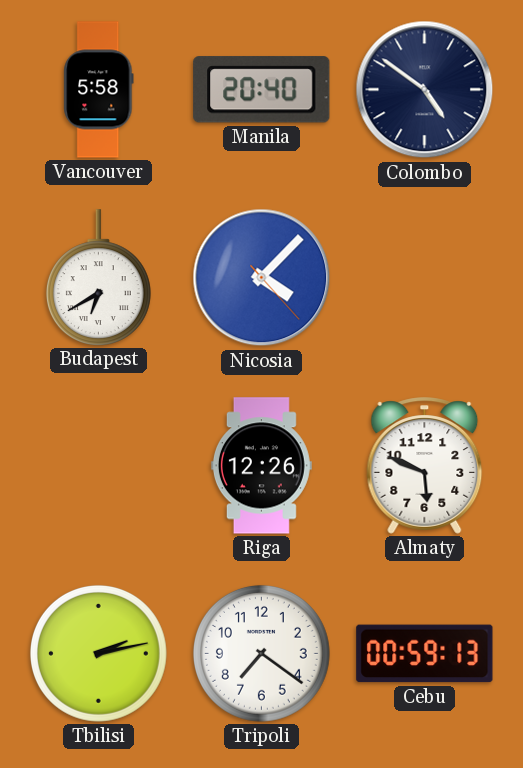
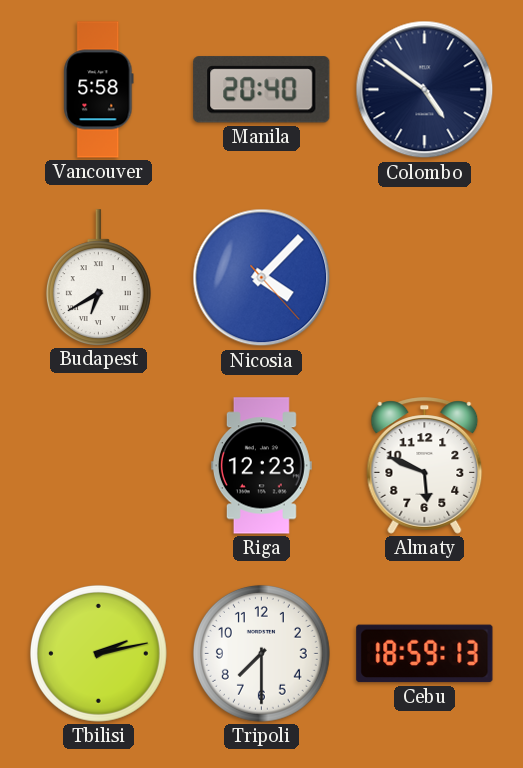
Riga: 12:26 -> 12:23
Tripoli: 7:21 -> 7:30
Cebu: 00:59 -> 18:59
